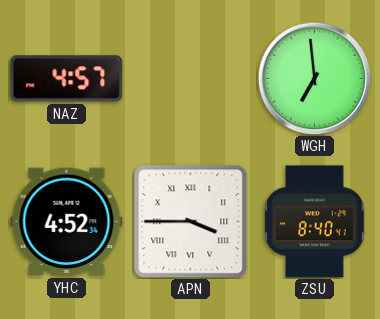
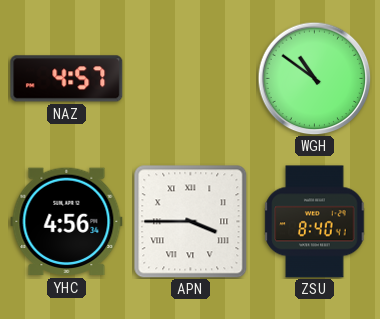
WGH: 6:59 -> 10:51
YHC: 4:52 -> 4:56
